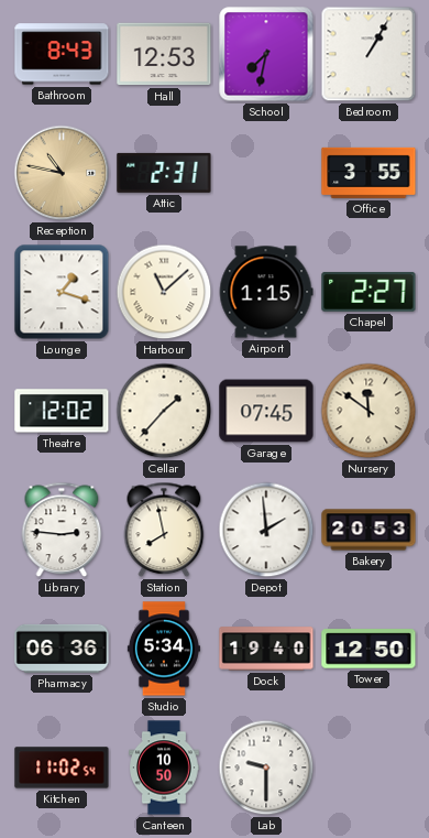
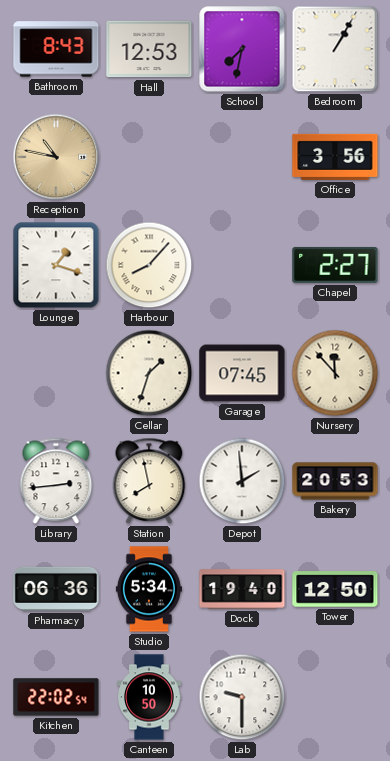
Attic: 2:31 -> none
Office: 3:55 -> 3:56
Harbour: 11:08 -> 8:07
Airport: 1:15 -> none
Theatre: 12:02 -> none
Cellar: 1:37 -> 1:33
Nursery: 11:51 -> 11:53
Library: 2:46 -> 2:44
Kitchen: 11:02 -> 22:02
